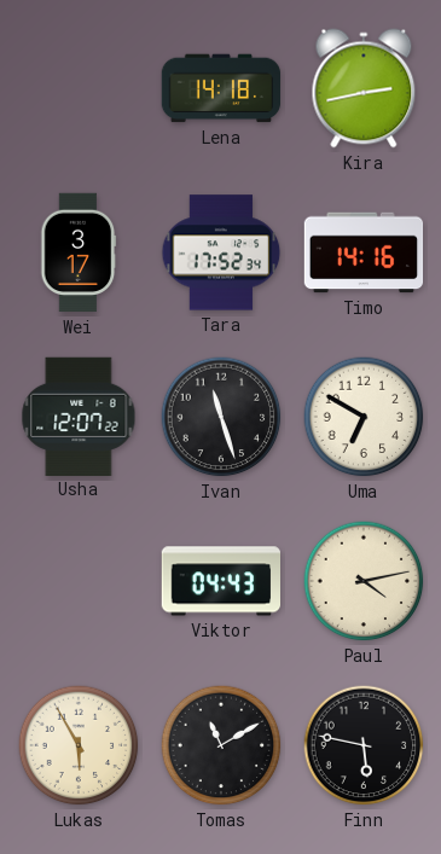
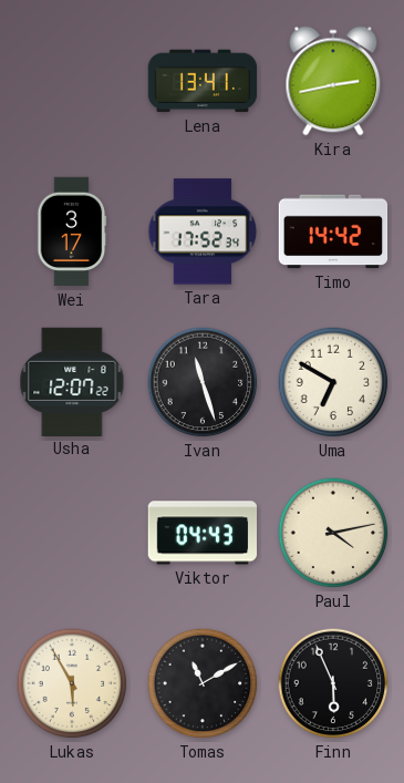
Lena: 14:18 -> 13:41
Timo: 14:16 -> 14:42
Finn: 5:47 -> 5:56
